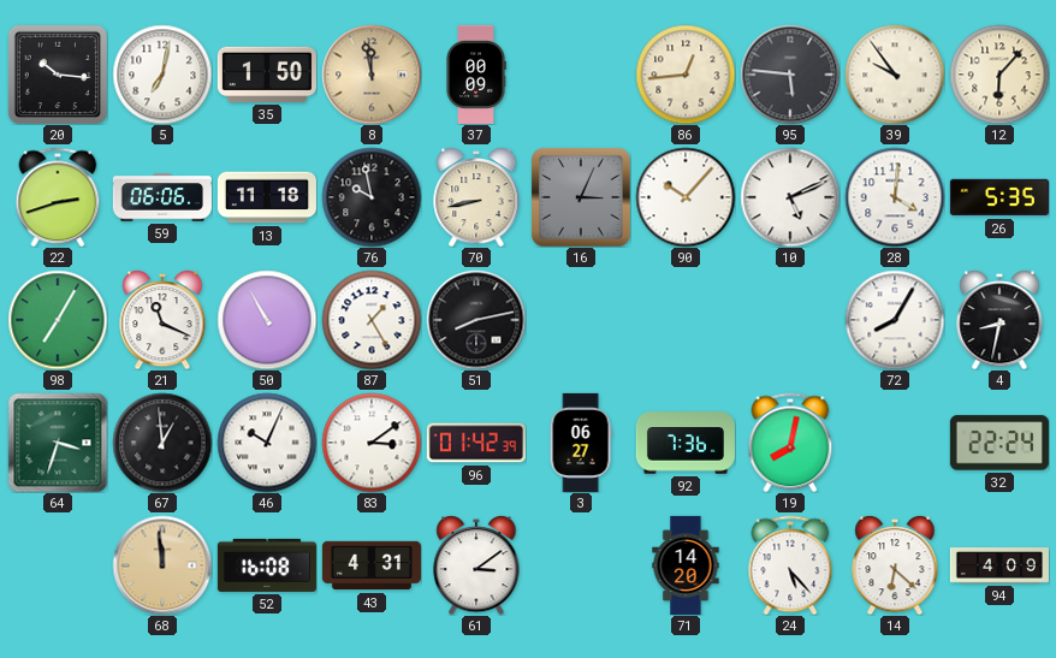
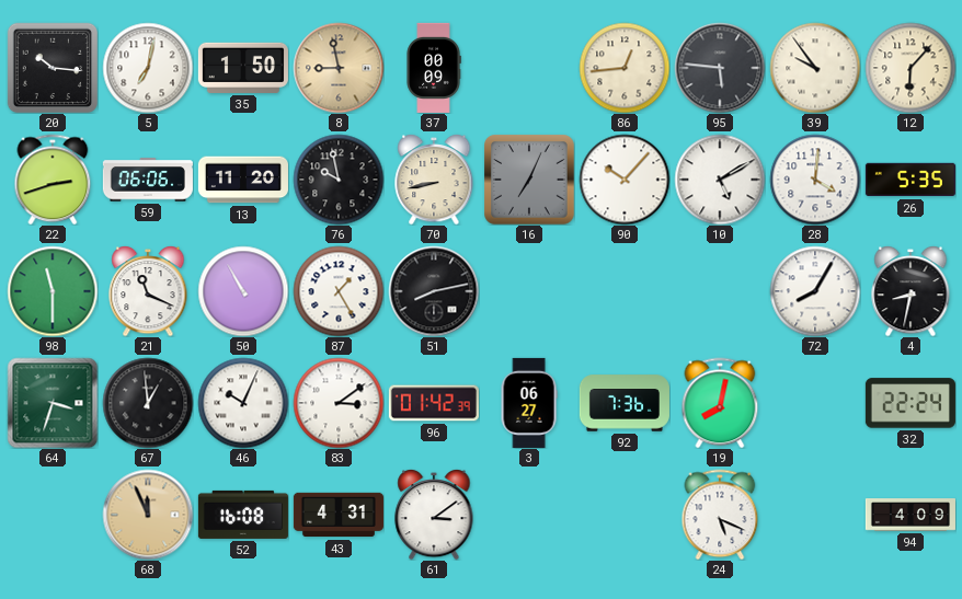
8: 11:58 -> 8:58
13: 11:18 -> 11:20
16: 3:04 -> 7:04
10: 5:11 -> 5:10
98: 7:05 -> 11:30
68: 11:59 -> 11:56
71: 14:20 -> none
24: 5:23 -> 5:19
14: 6:22 -> none
